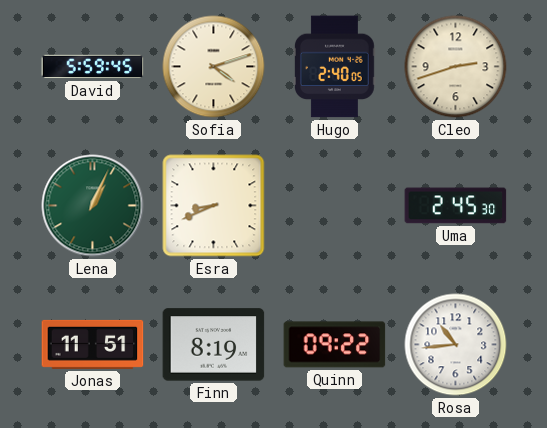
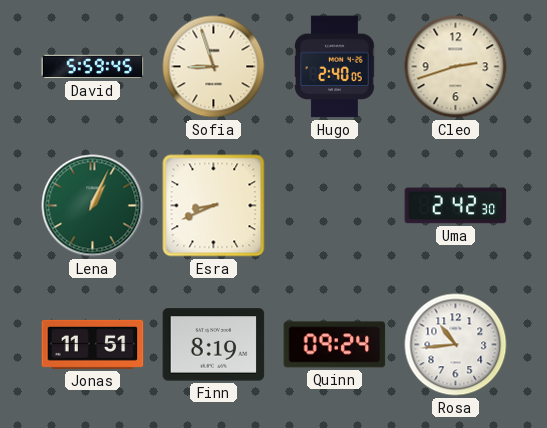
Sofia: 4:12 -> 8:57
Uma: 2:45 -> 2:42
Quinn: 09:22 -> 09:24
